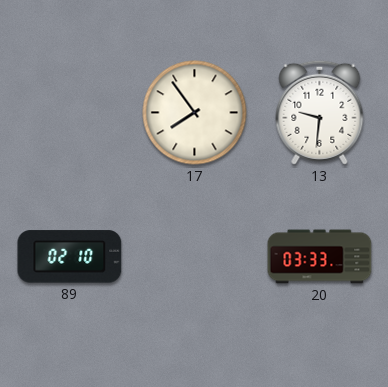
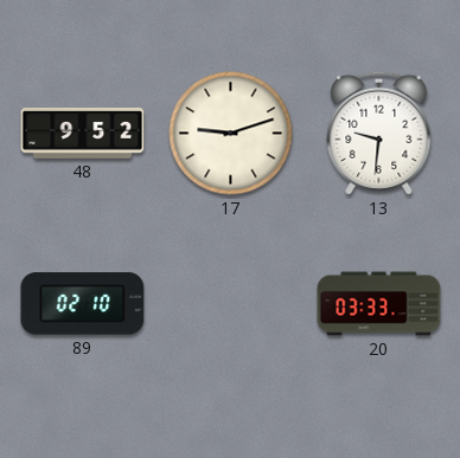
48: none -> 9:52
17: 7:54 -> 9:12
